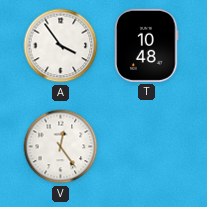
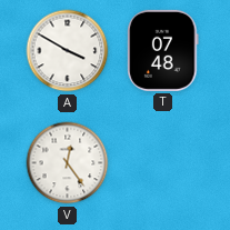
A: 3:54 -> 3:50
T: 10:48 -> 07:48
